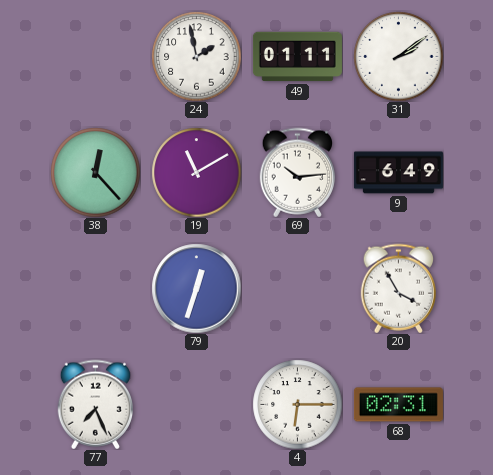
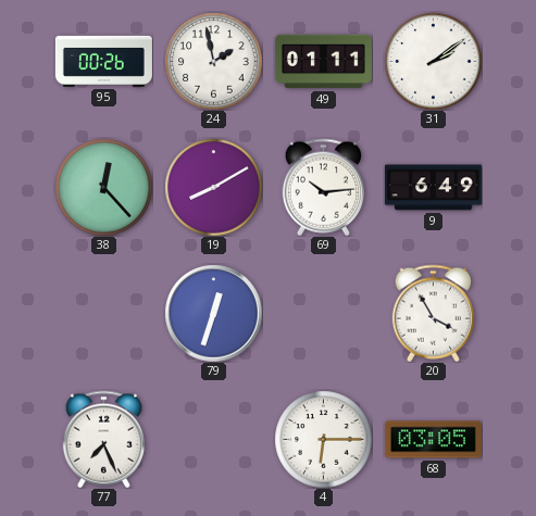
95: none -> 00:26
19: 11:10 -> 8:10
68: 02:31 -> 03:05
